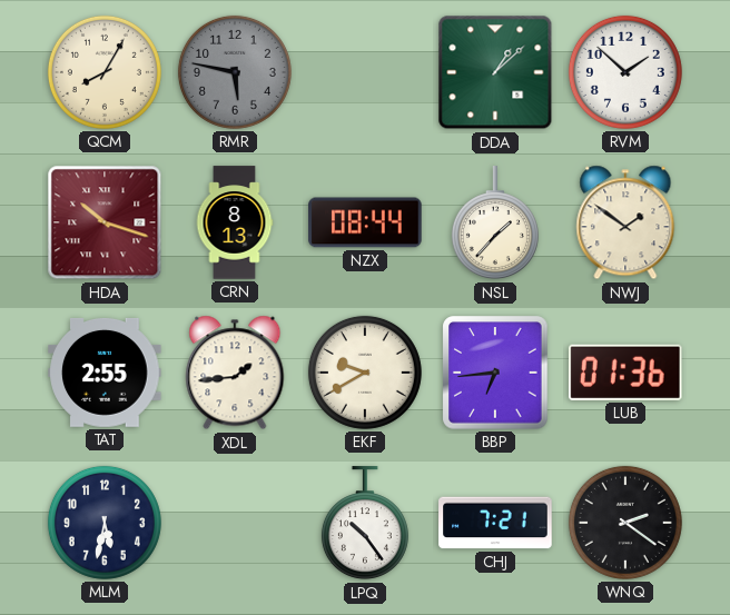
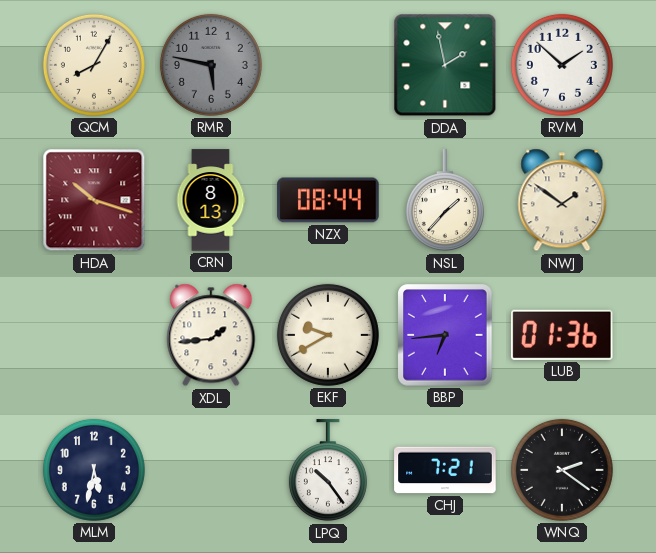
DDA: 1:08 -> 1:58
TAT: 2:55 -> none
